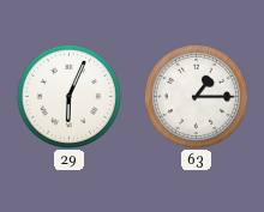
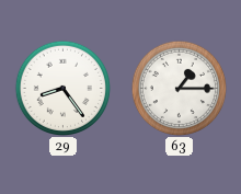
29: 6:04 -> 8:24
